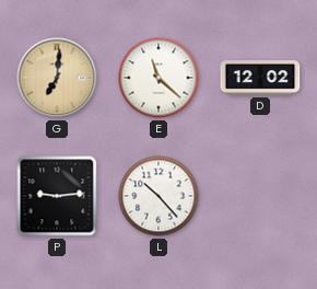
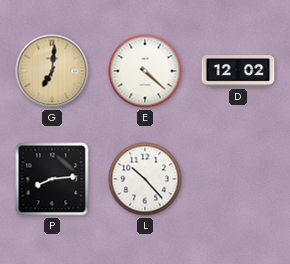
E: 11:22 -> 4:22
P: 9:14 -> 8:14
